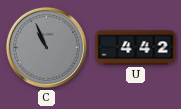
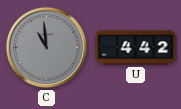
C: 10:56 -> 10:59
